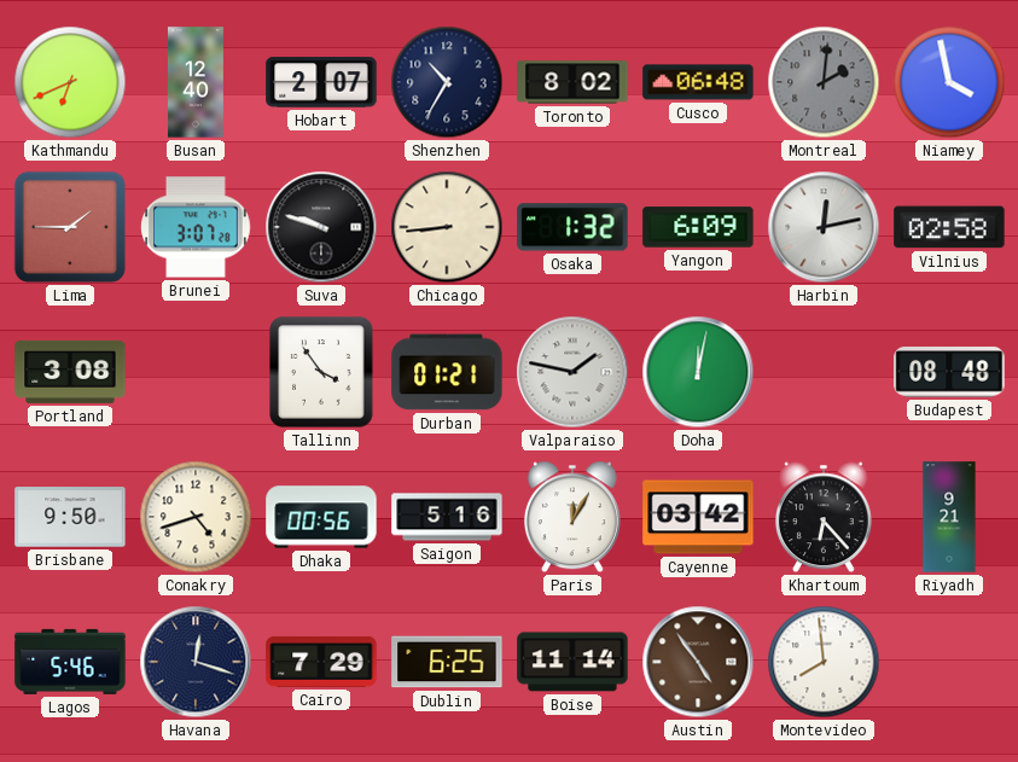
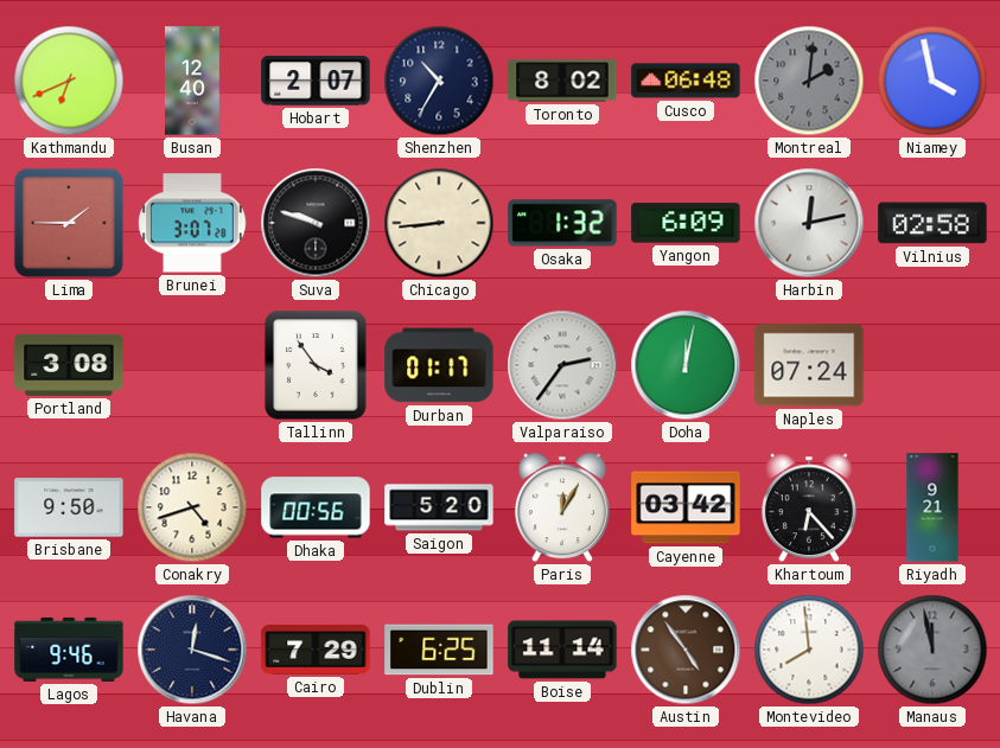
Durban: 01:21 -> 01:17
Valparaiso: 1:47 -> 2:36
Naples: none -> 07:24
Budapest: 08:48 -> none
Saigon: 5:16 -> 5:20
Lagos: 5:46 -> 9:46
Manaus: none -> 11:58
